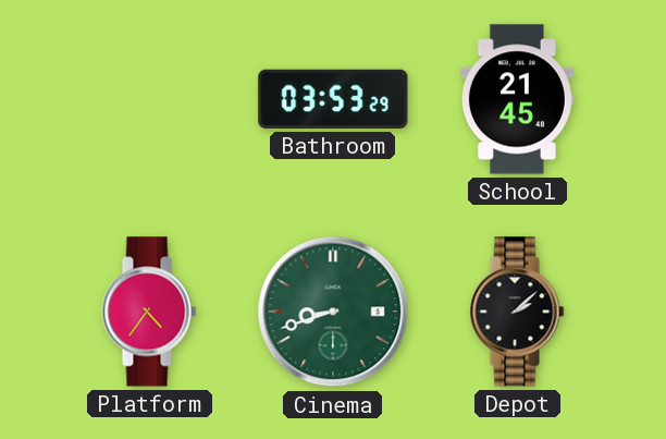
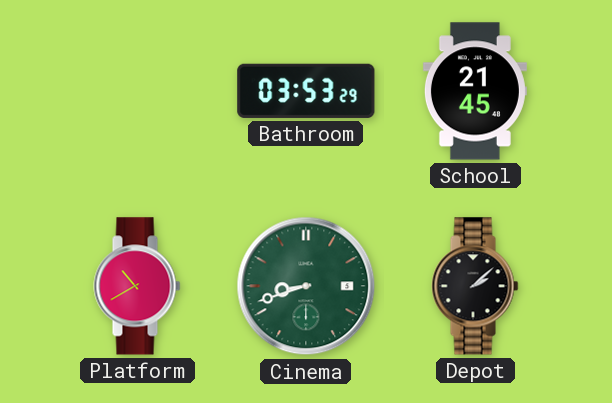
Platform: 4:36 -> 10:40
